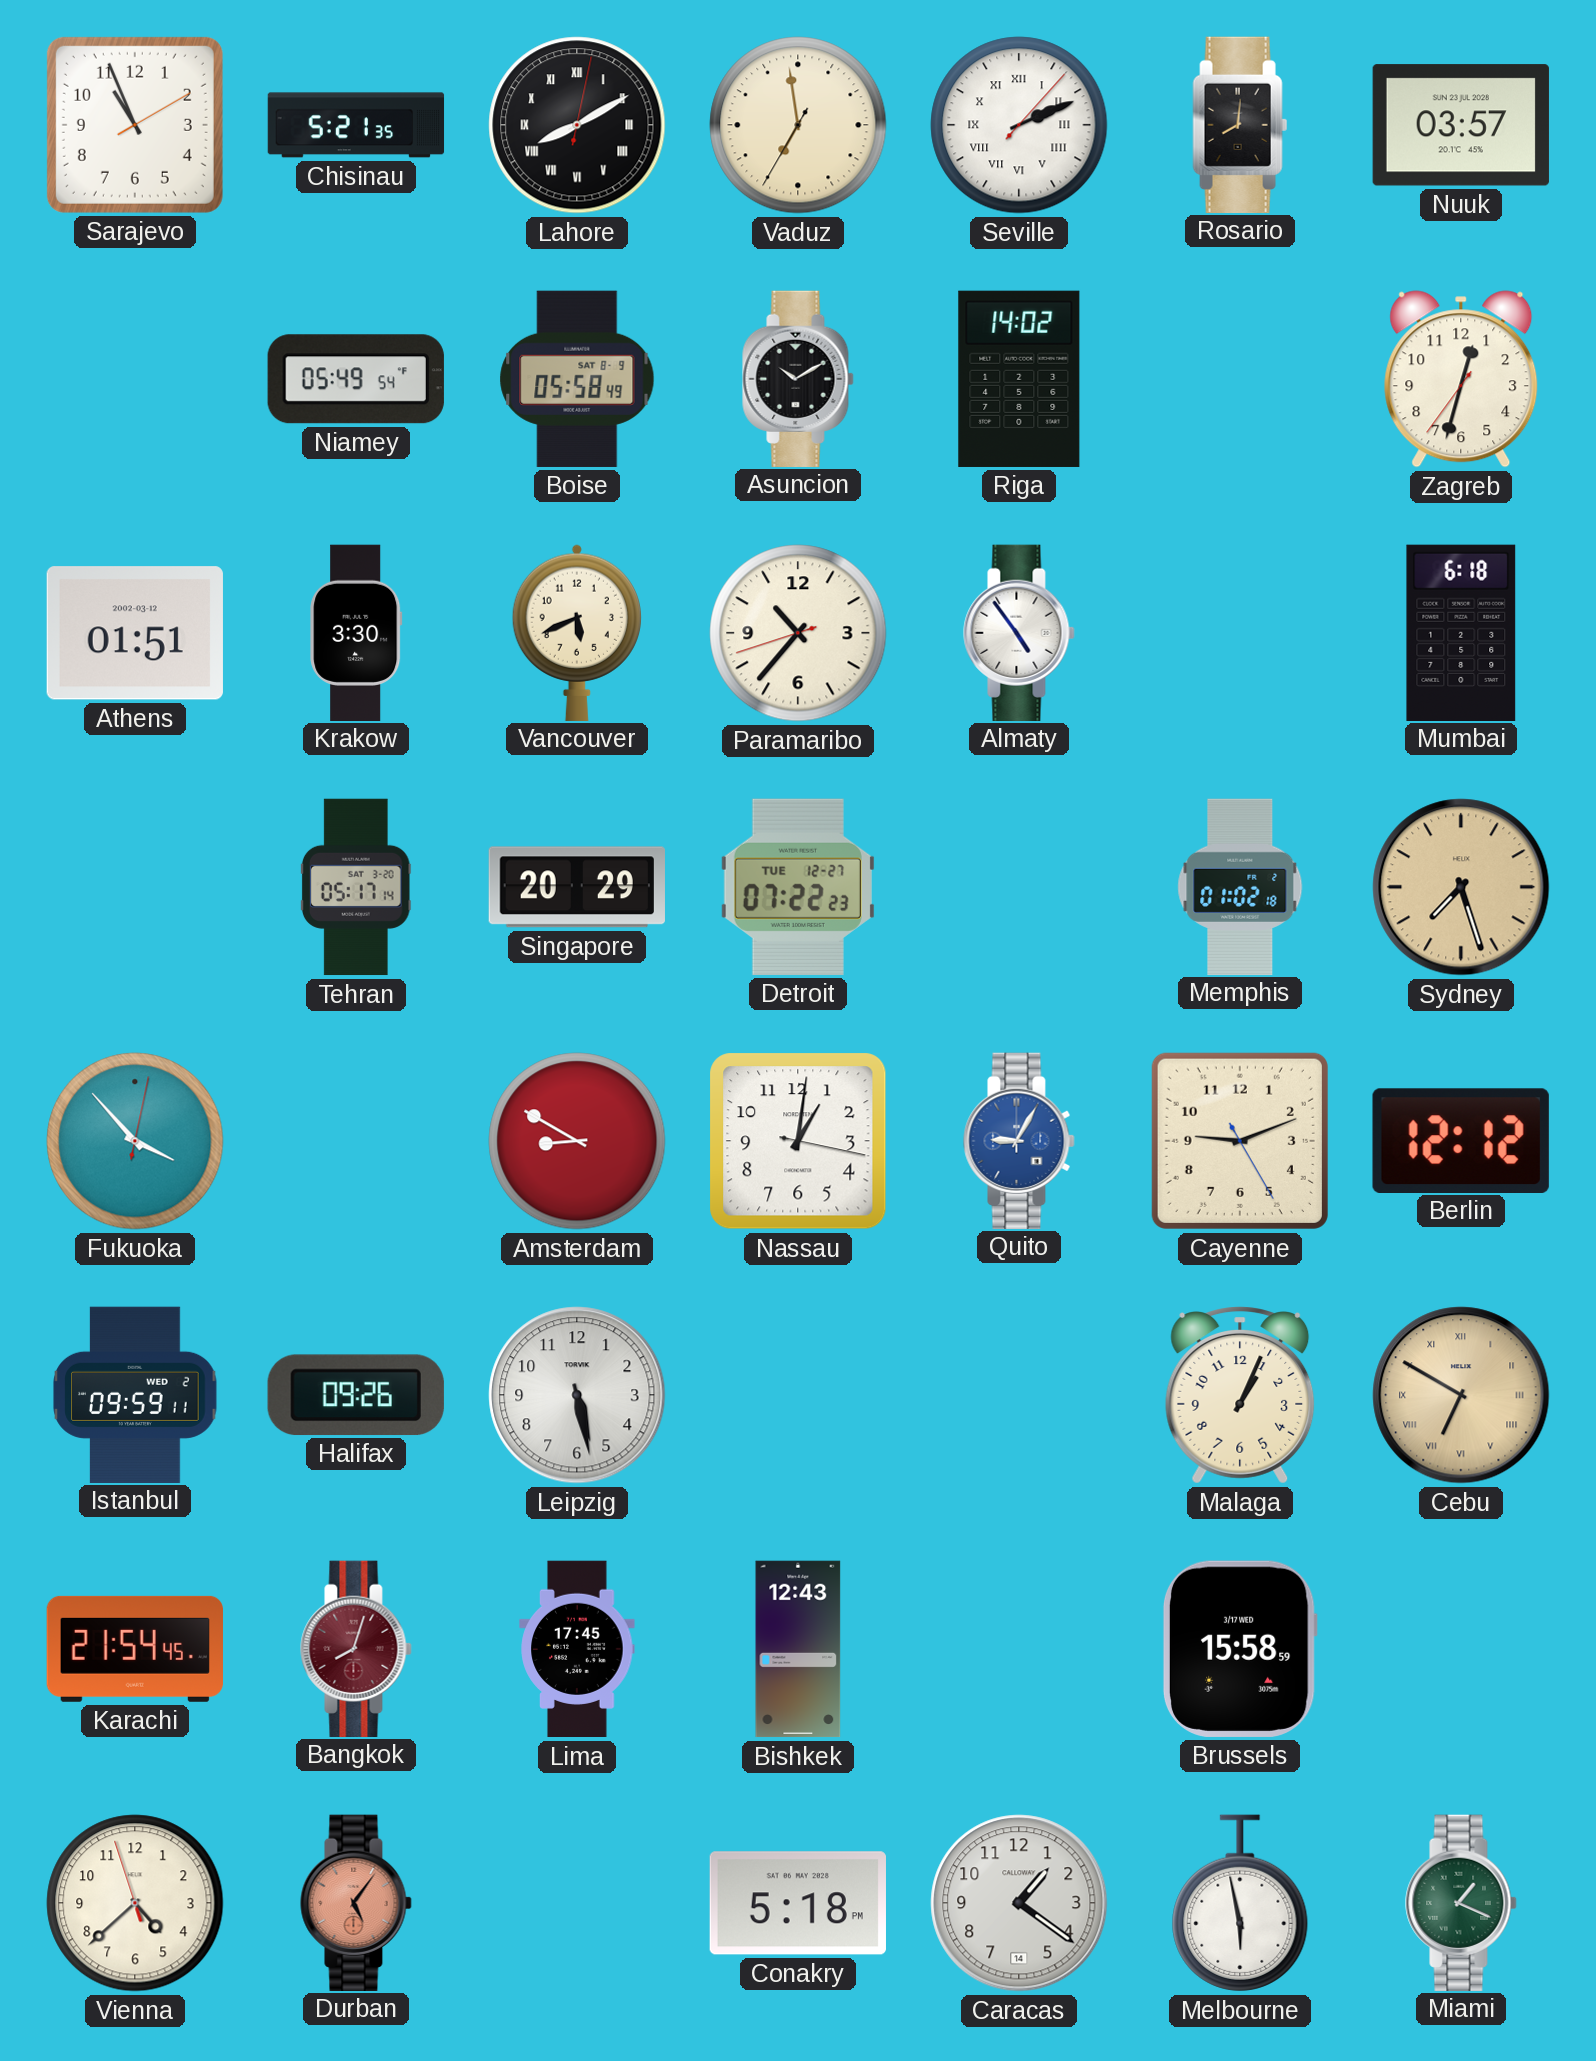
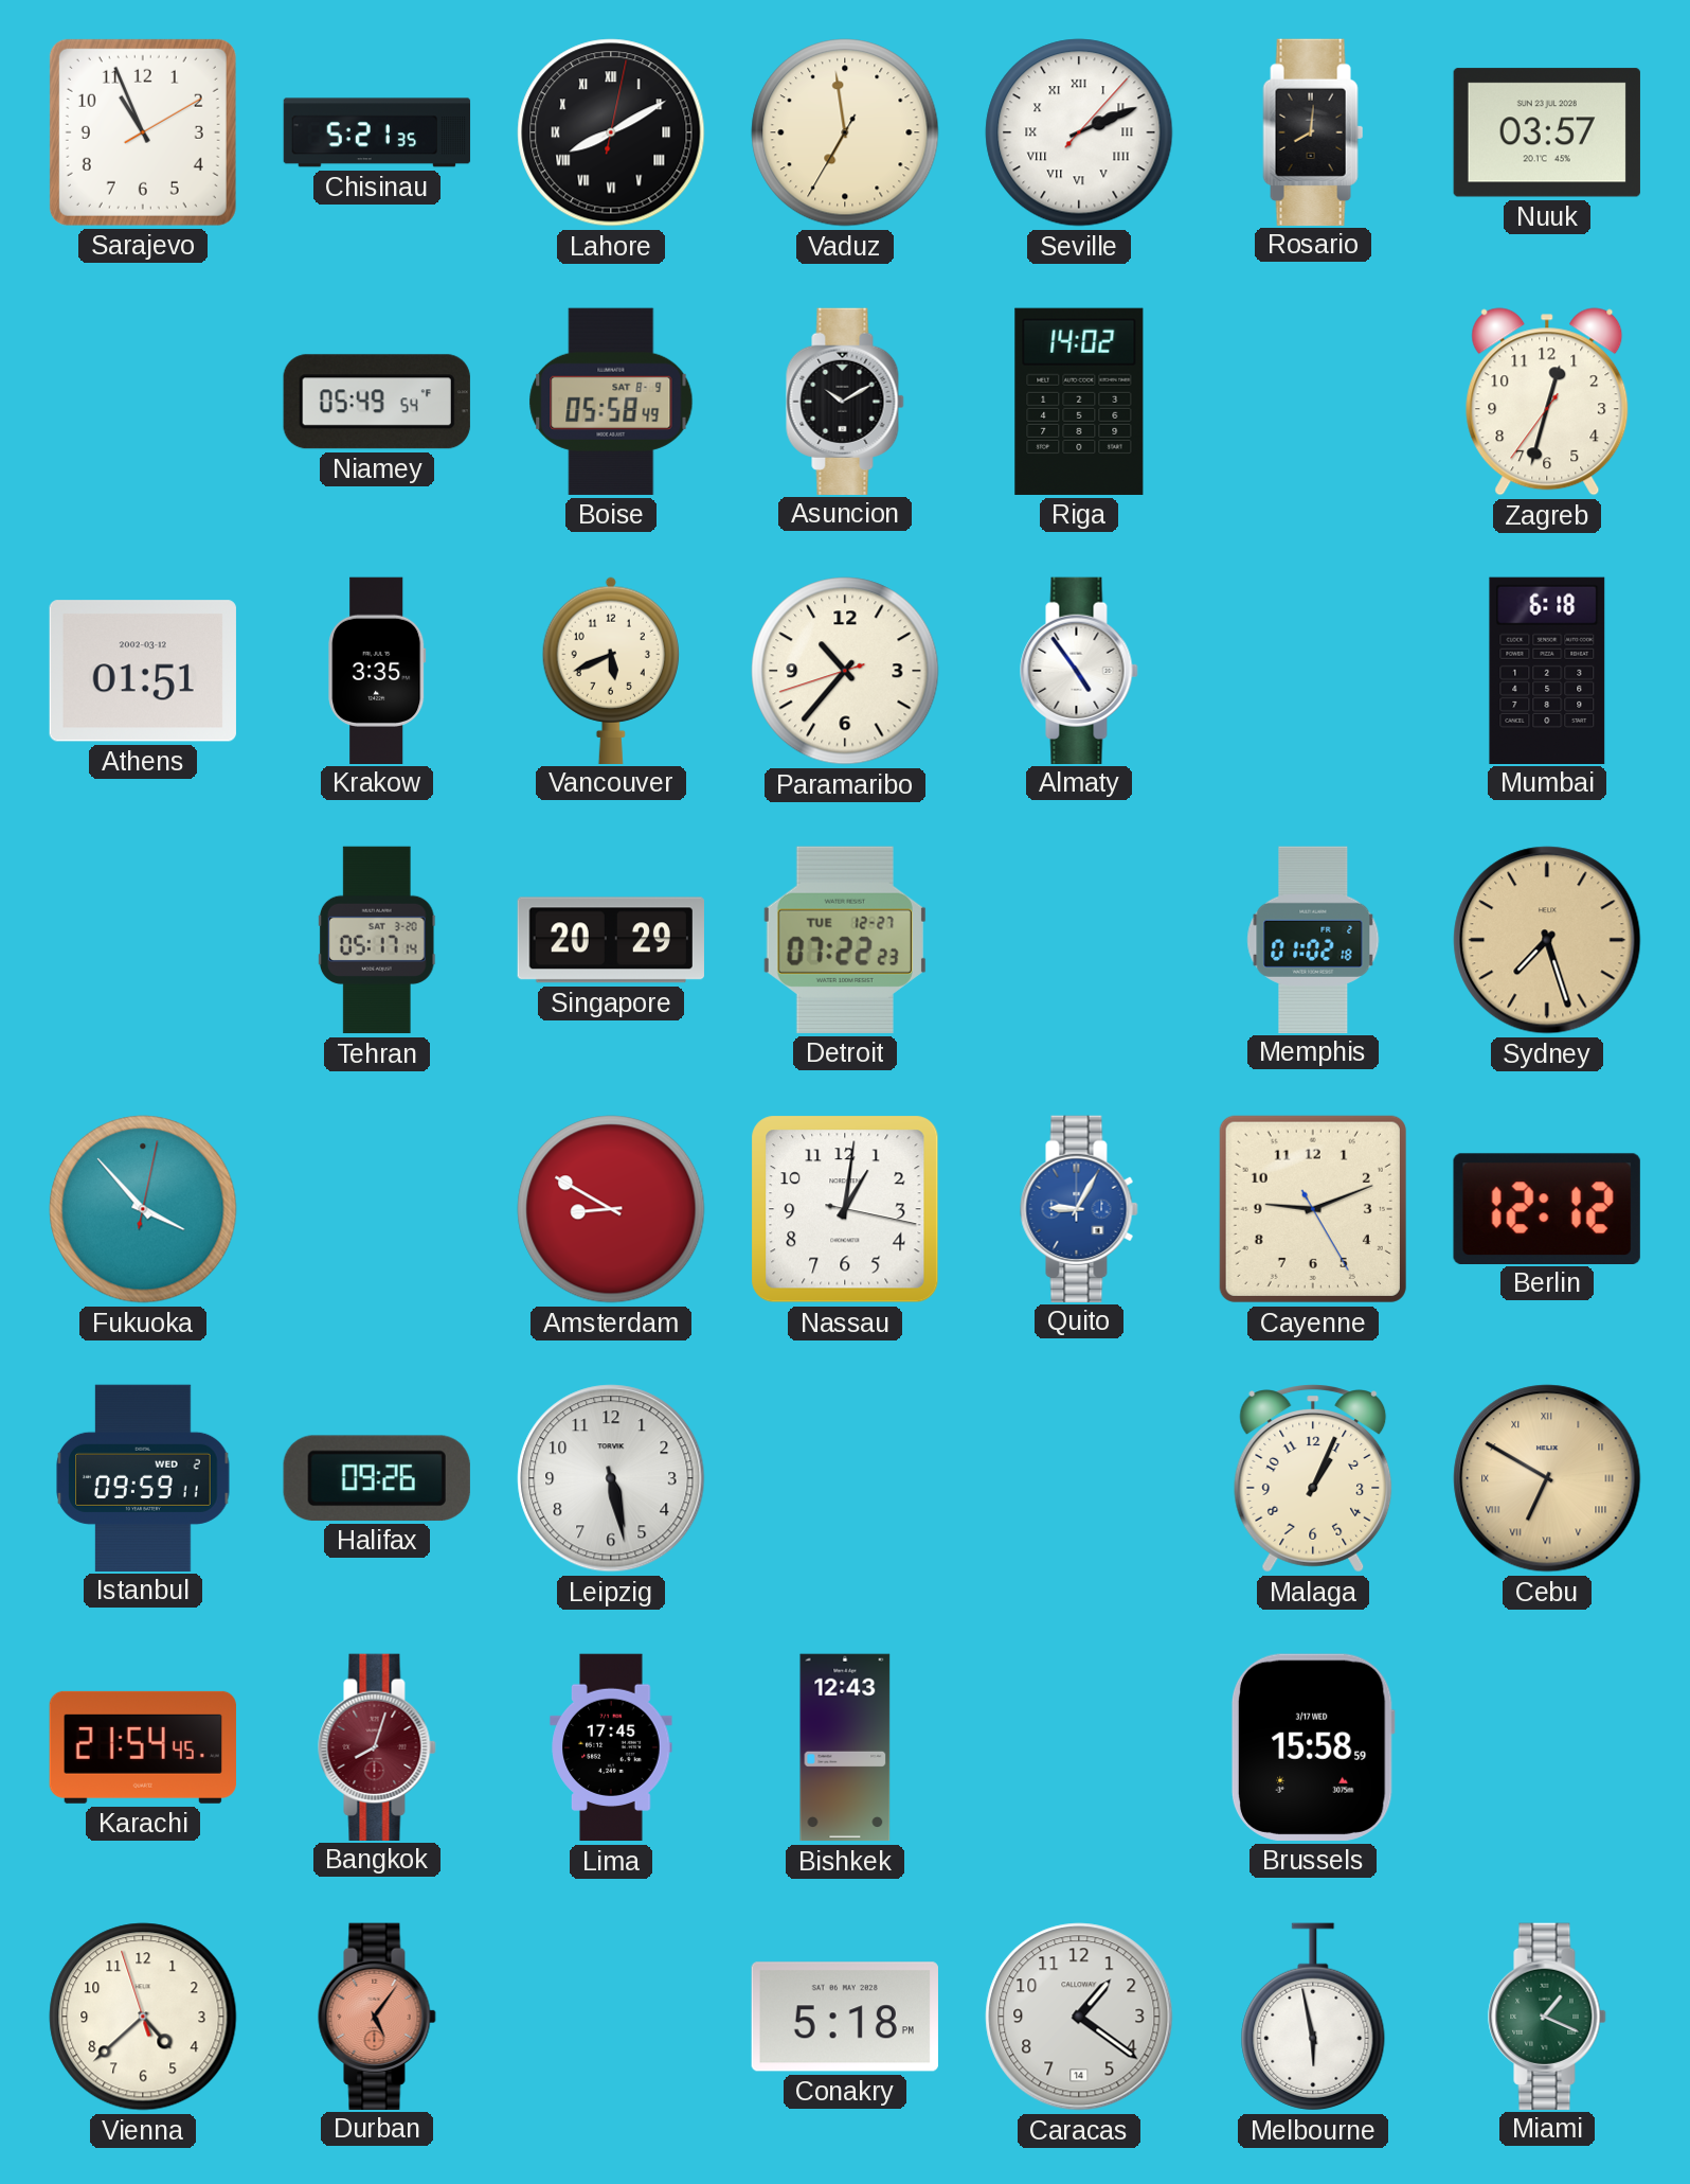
Krakow: 3:30 -> 3:35
